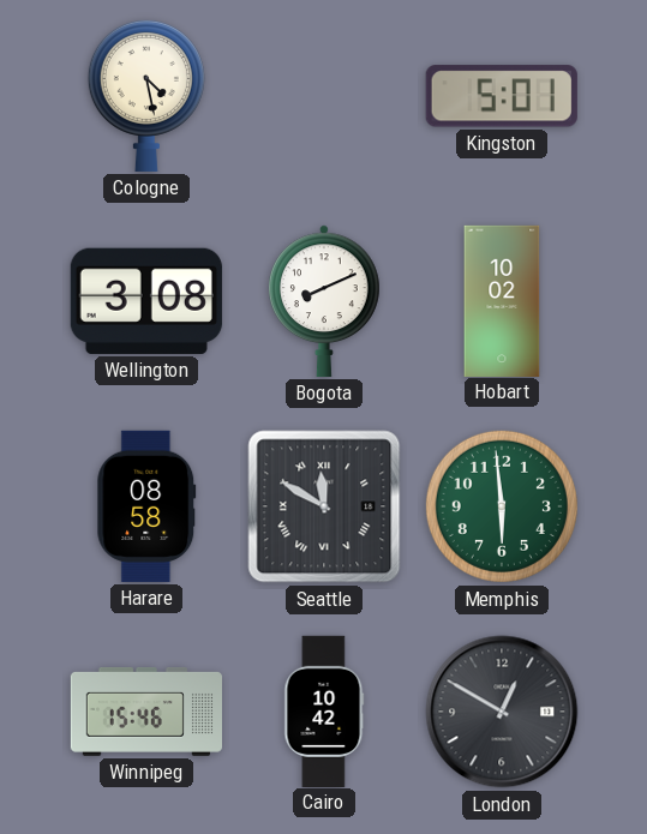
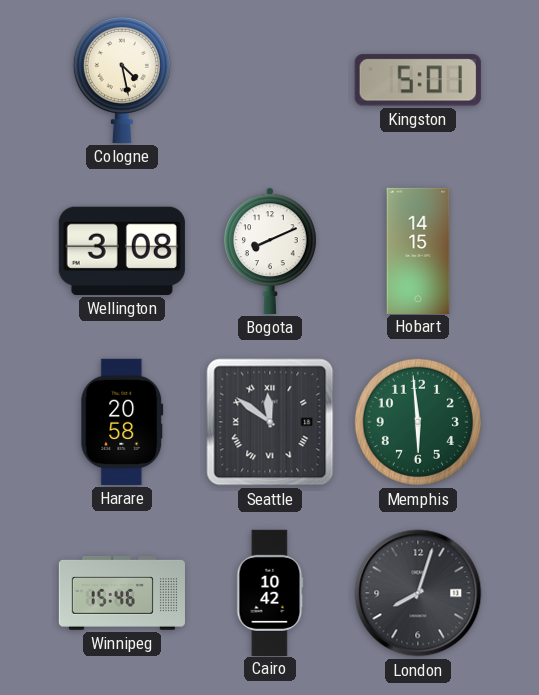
Hobart: 10:02 -> 14:15
Harare: 08:58 -> 20:58
Seattle: 11:50 -> 11:51
London: 12:50 -> 8:03
